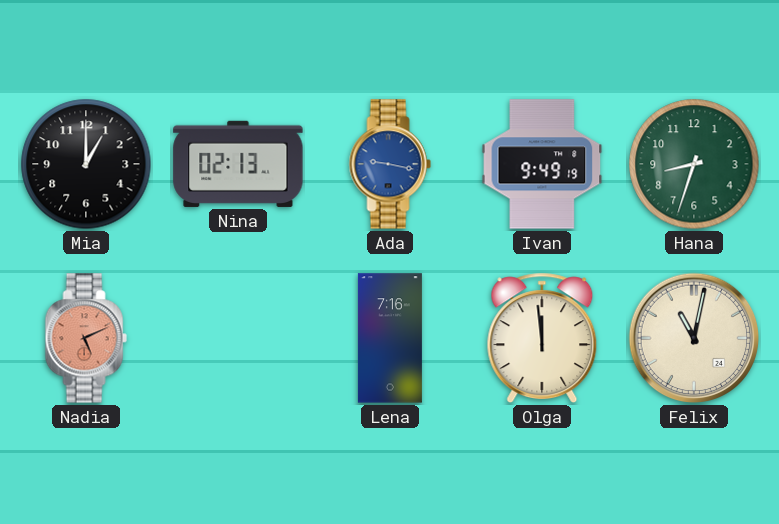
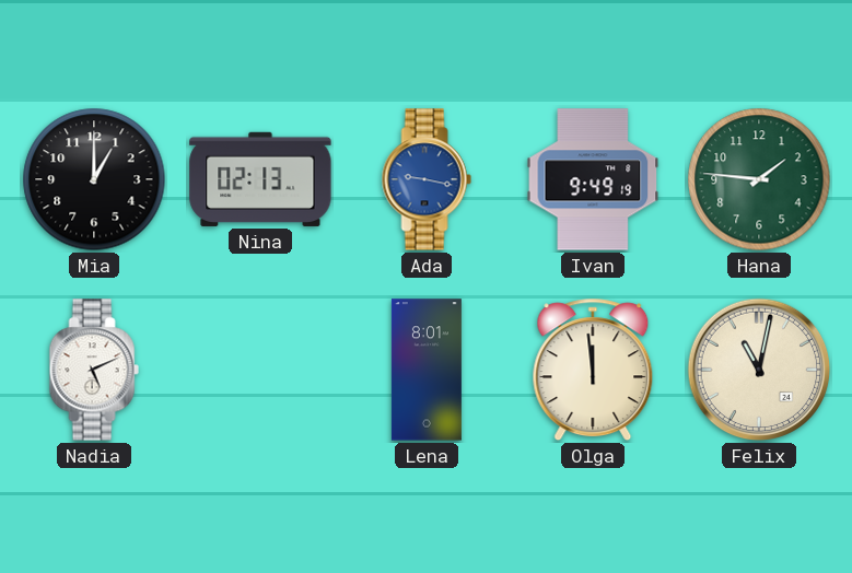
Hana: 8:33 -> 1:46
Nadia dial: salmon -> white
Lena: 7:16 -> 8:01
